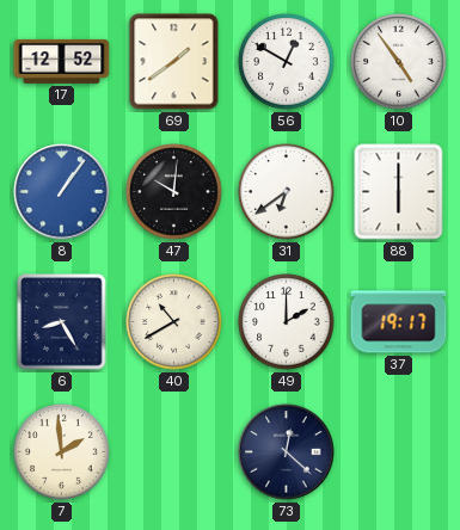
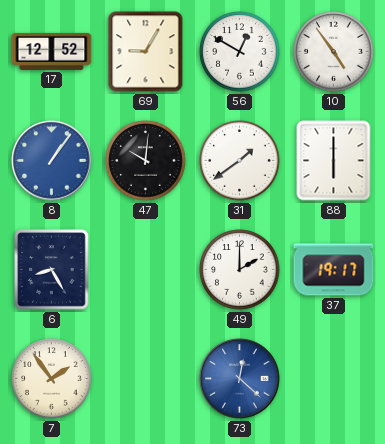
69: 1:39 -> 9:05
31: 6:39 -> 1:39
40: 10:40 -> none
7: 1:59 -> 1:54
73 dial: navy -> blue
